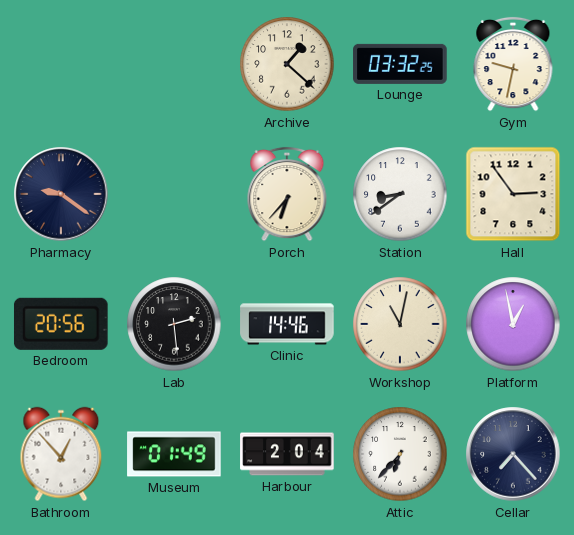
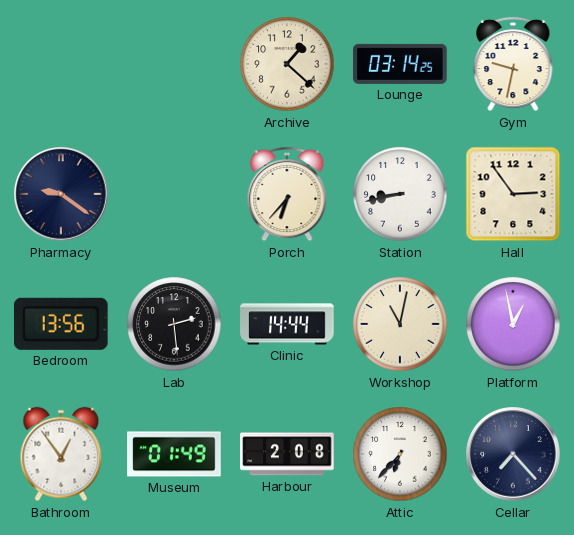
Lounge: 03:32 -> 03:14
Station: 8:39 -> 8:43
Bedroom: 20:56 -> 13:56
Clinic: 14:46 -> 14:44
Bathroom: 12:53 -> 12:54
Harbour: 2:04 -> 2:08
